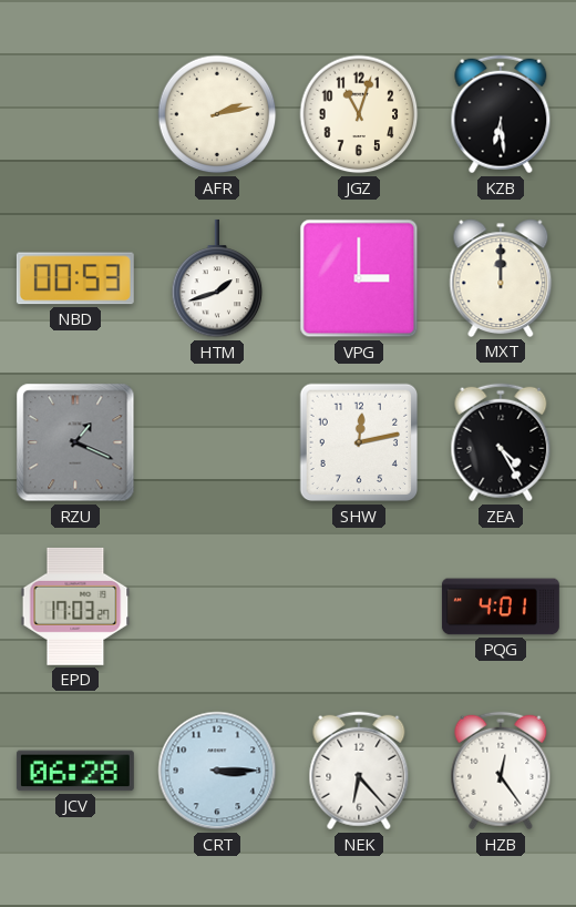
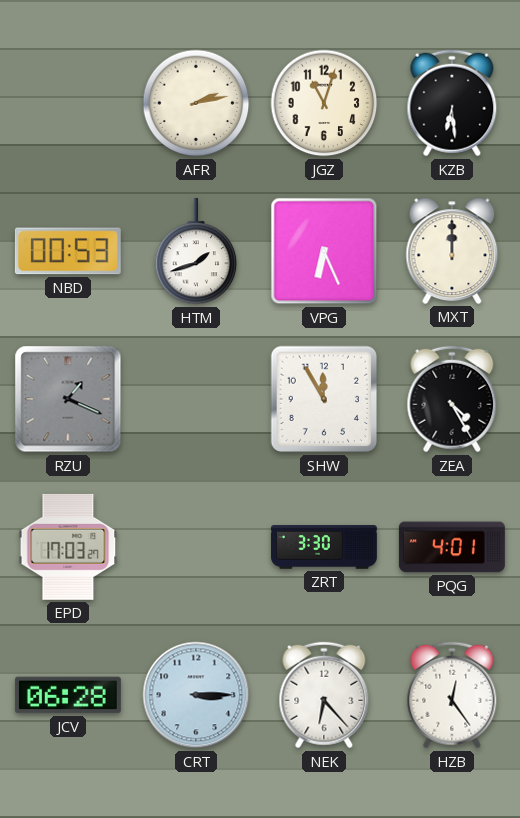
VPG: 3:00 -> 6:26
SHW: 12:13 -> 11:55
ZRT: none -> 3:30
